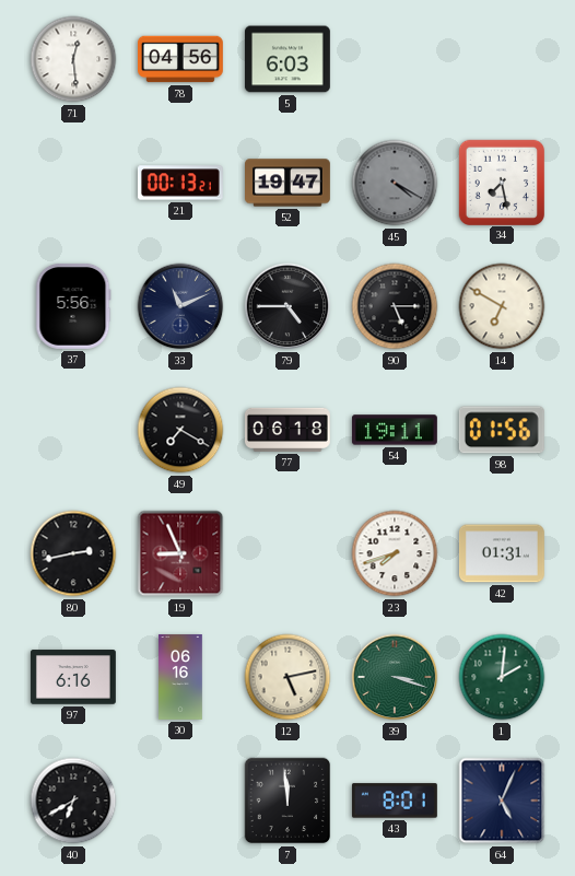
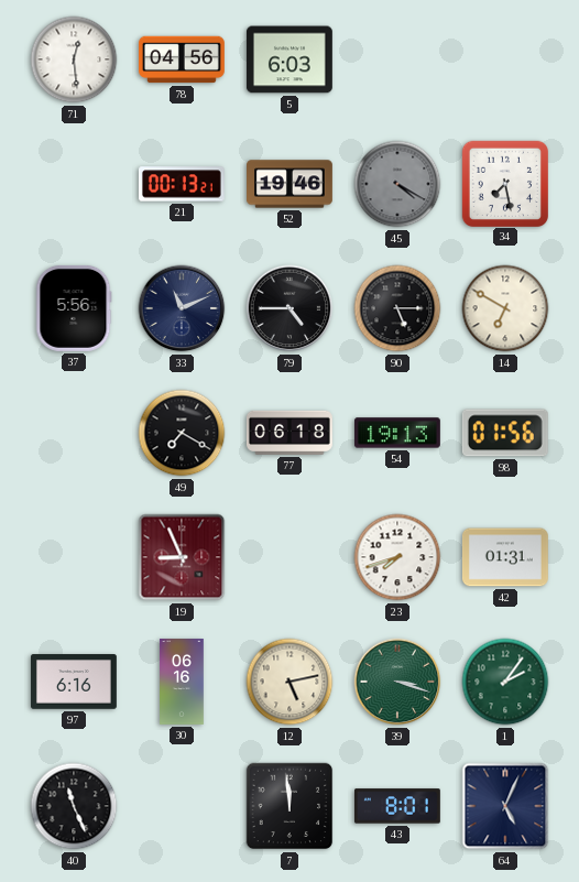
52: 19:47 -> 19:46
54: 19:11 -> 19:13
80: 2:43 -> none
1: 2:01 -> 2:06
40: 6:40 -> 11:26
